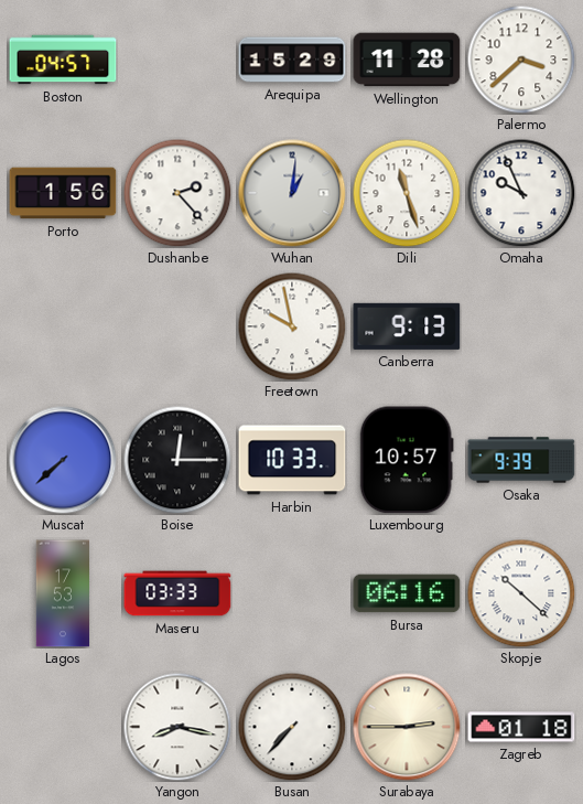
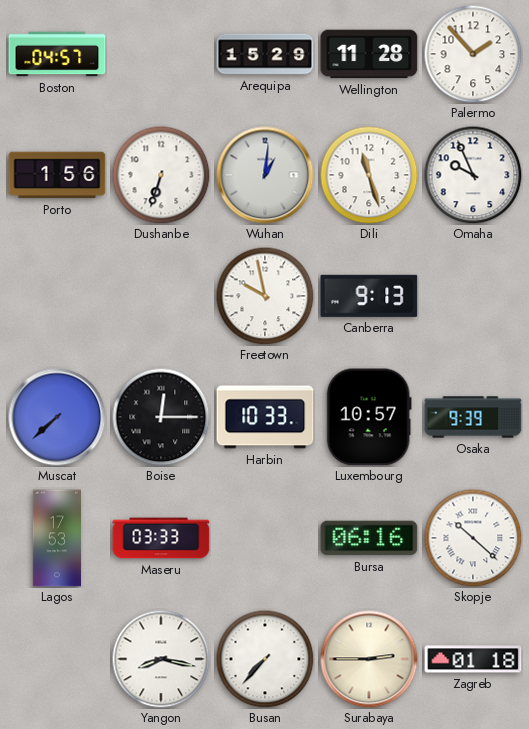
Palermo: 3:38 -> 1:53
Dushanbe: 2:23 -> 6:33
